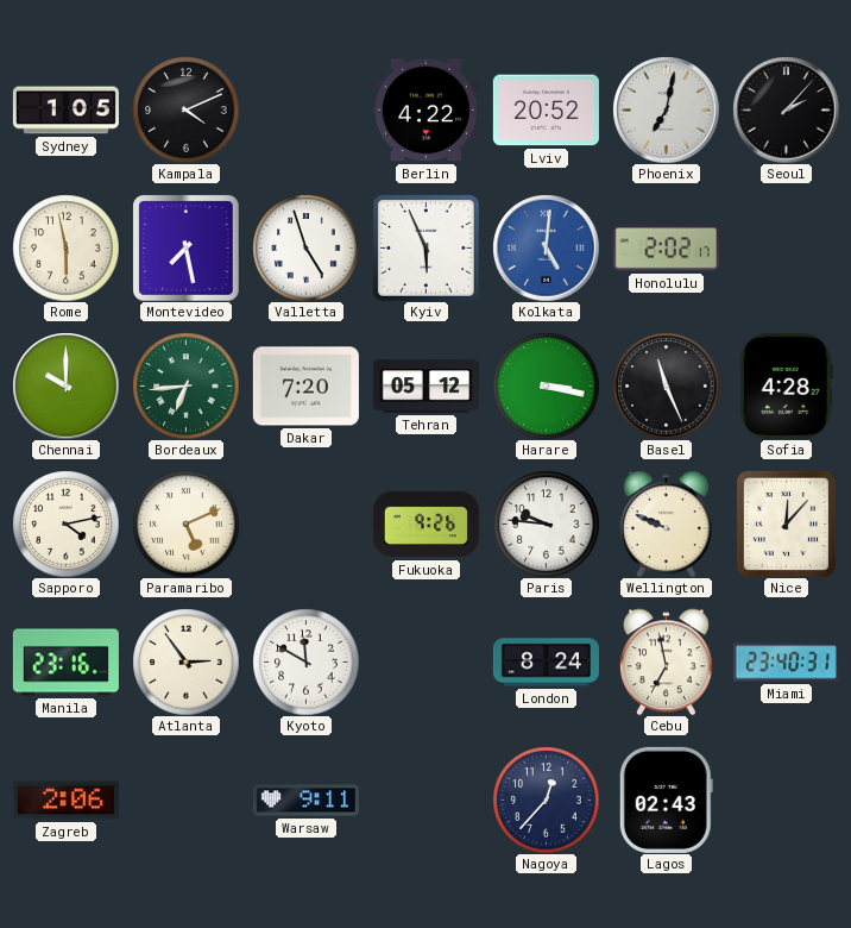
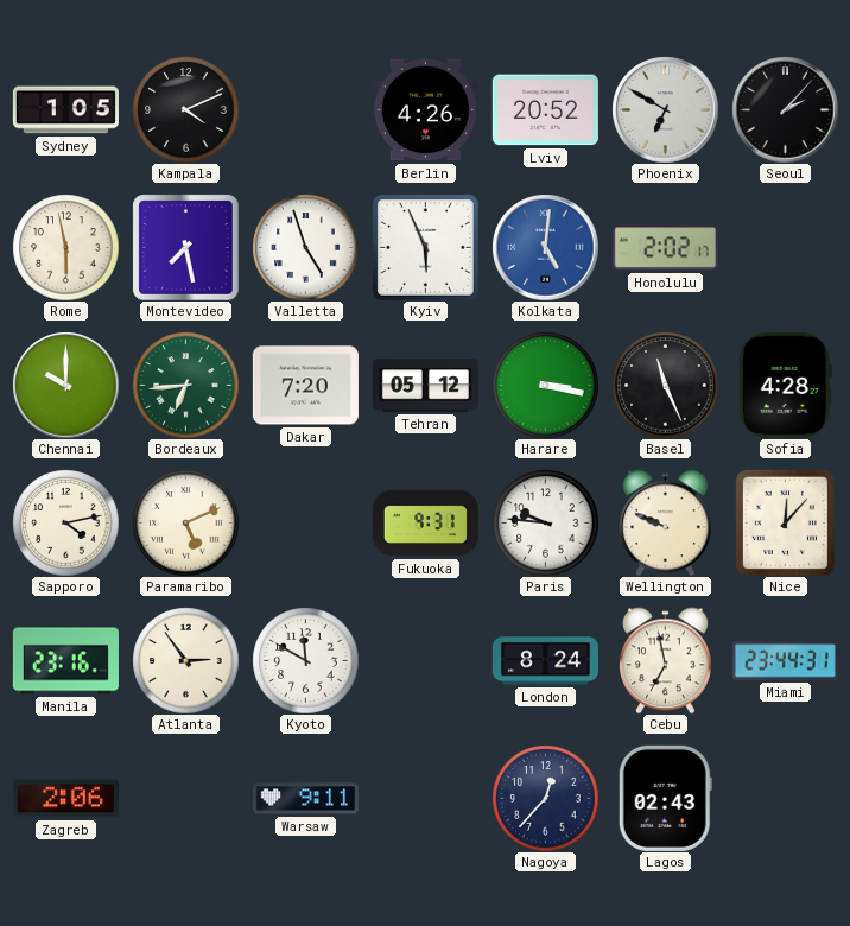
Berlin: 4:22 -> 4:26
Phoenix: 7:02 -> 6:50
Fukuoka: 9:26 -> 9:31
Miami: 23:40 -> 23:44
